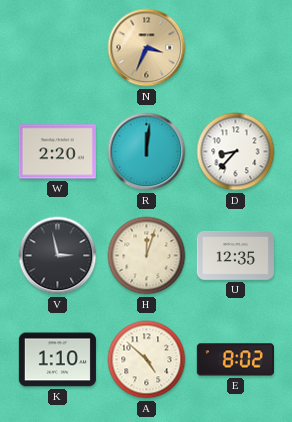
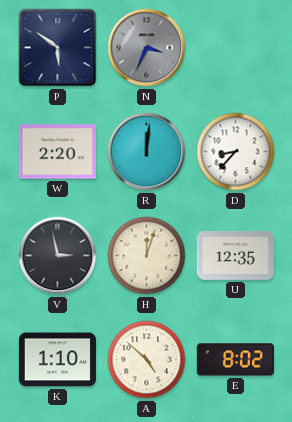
P: none -> 5:51
N dial: champagne -> grey
